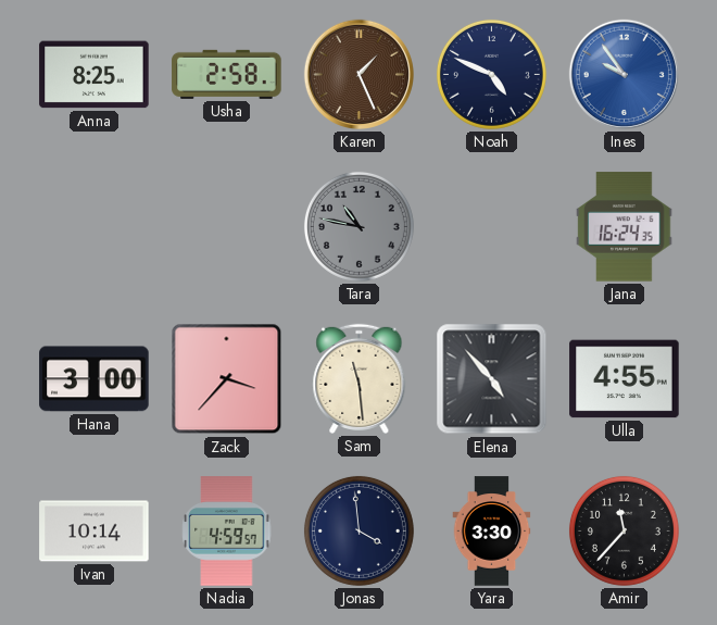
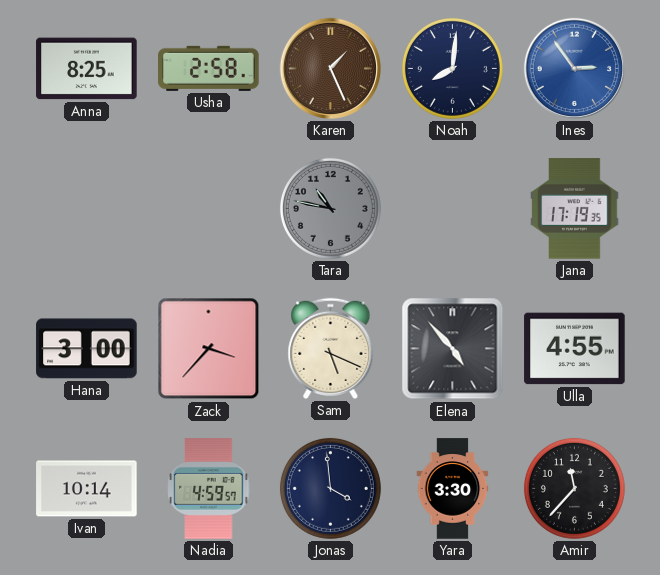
Noah: 4:49 -> 8:01
Ines: 9:54 -> 2:54
Jana: 16:24 -> 17:19
Sam: 11:29 -> 5:19
